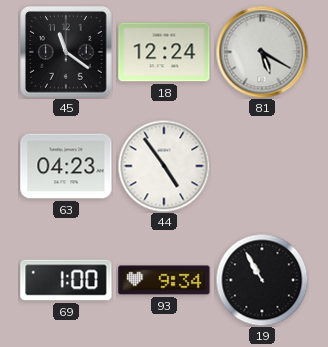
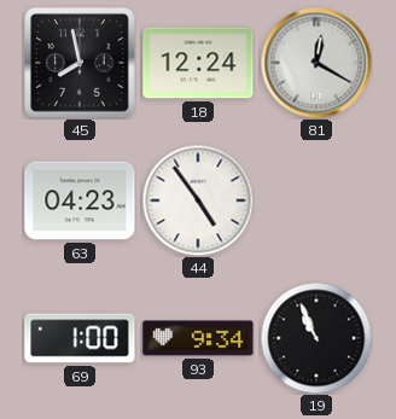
45: 11:21 -> 7:58
81: 5:20 -> 12:20
19: 10:55 -> 10:56
